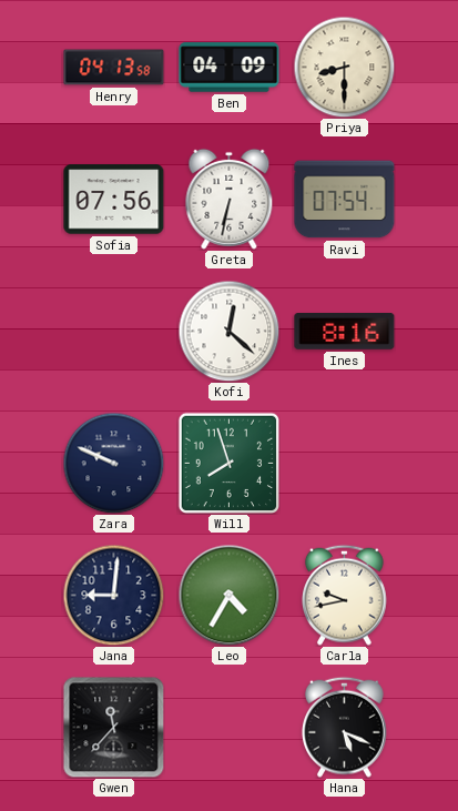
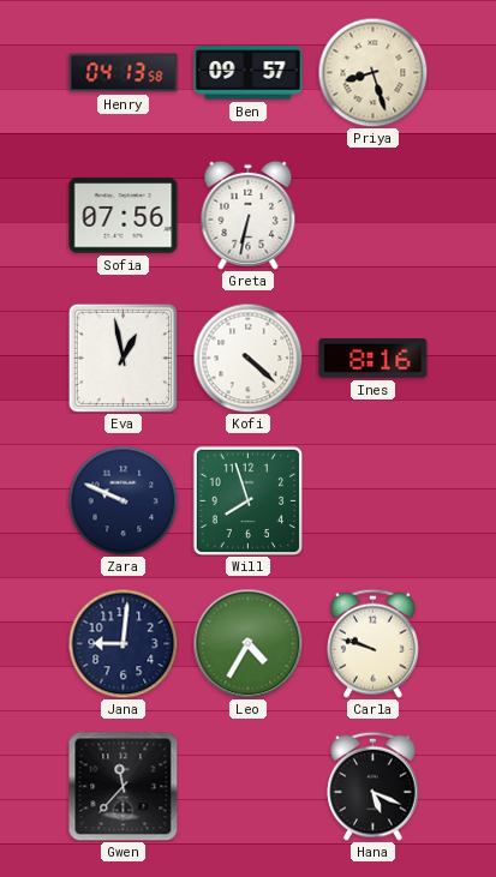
Ben: 04:09 -> 09:57
Priya: 8:30 -> 8:27
Ravi: 07:54 -> none
Eva: none -> 12:58
Kofi: 12:22 -> 4:22
Carla: 9:43 -> 9:48
